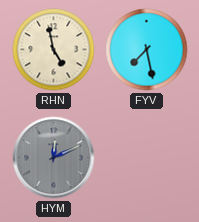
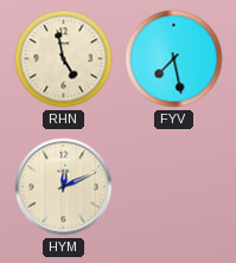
HYM dial: grey -> cream
